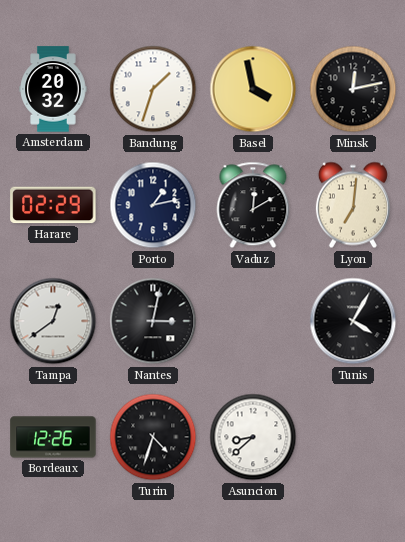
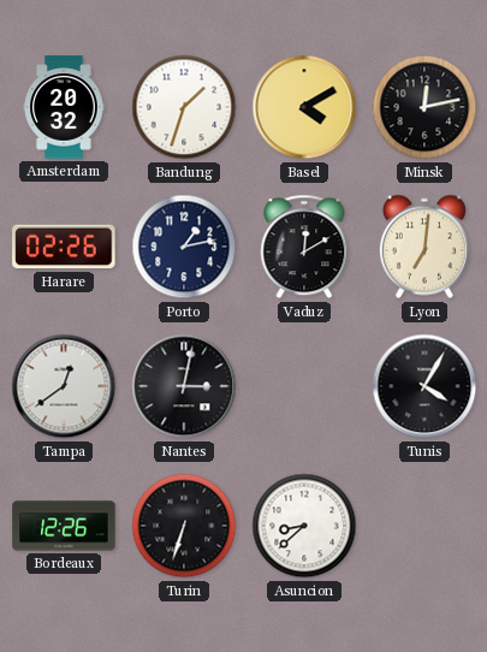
Basel: 3:58 -> 4:10
Harare: 02:29 -> 02:26
Turin: 4:33 -> 6:33
